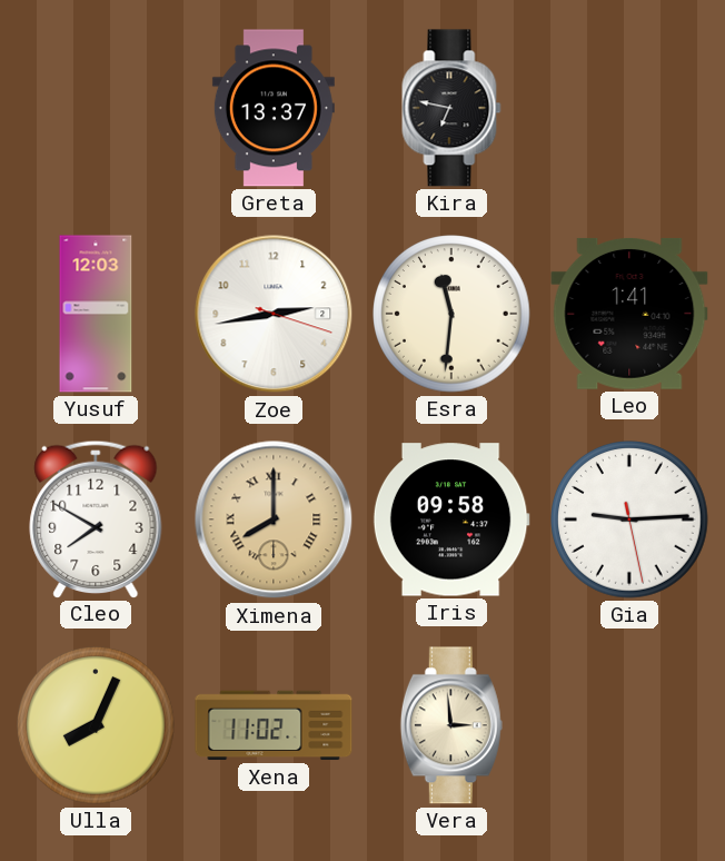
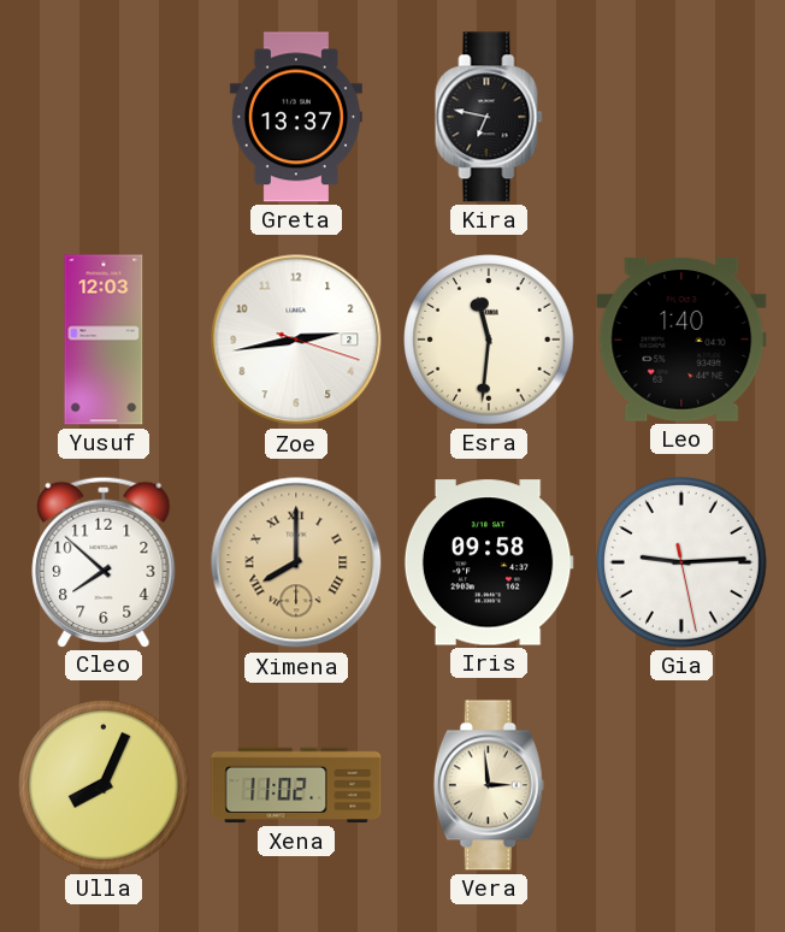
Leo: 1:41 -> 1:40
Cleo: 7:50 -> 7:52
